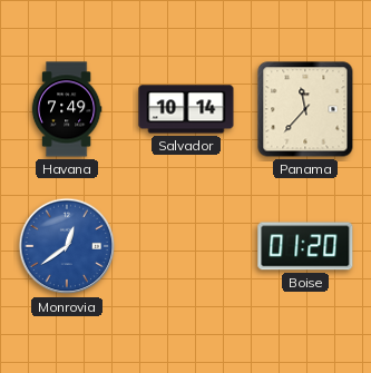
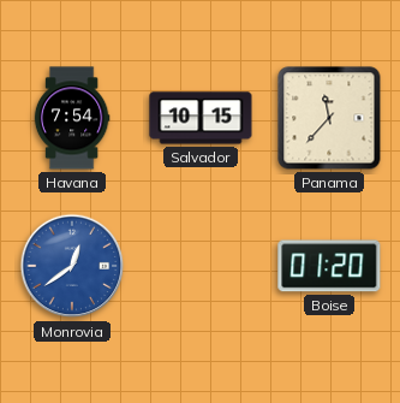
Havana: 7:49 -> 7:54
Salvador: 10:14 -> 10:15
